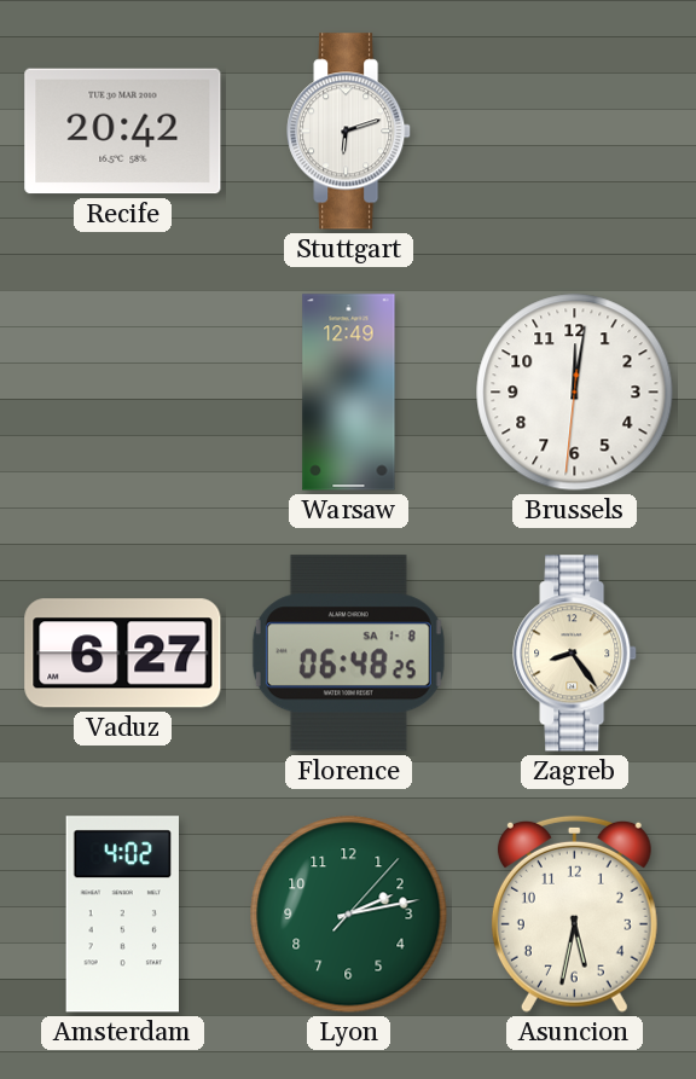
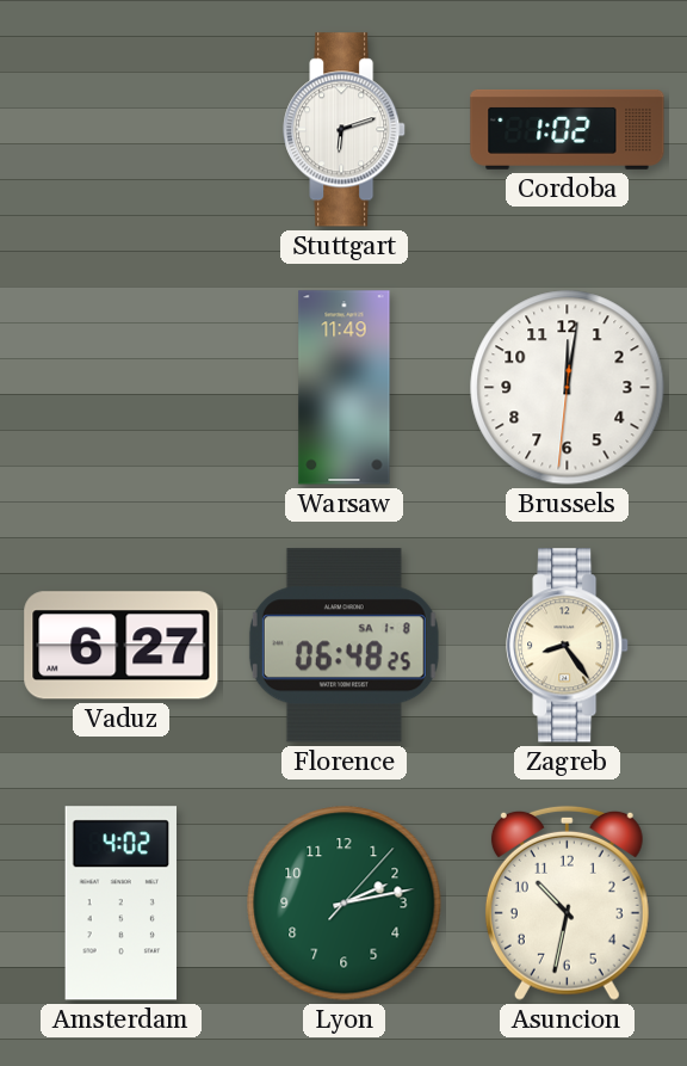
Recife: 20:42 -> none
Cordoba: none -> 1:02
Warsaw: 12:49 -> 11:49
Asuncion: 5:32 -> 10:32
